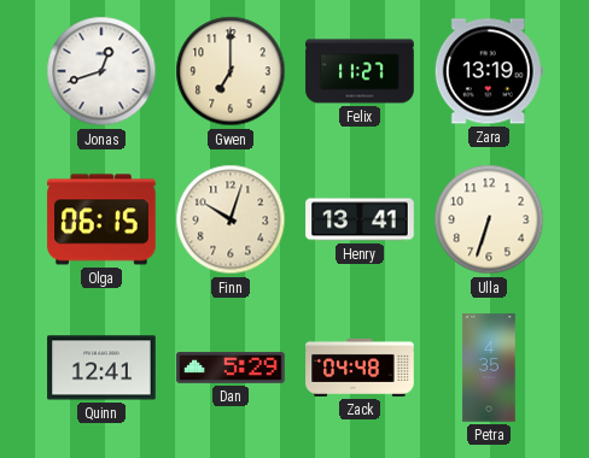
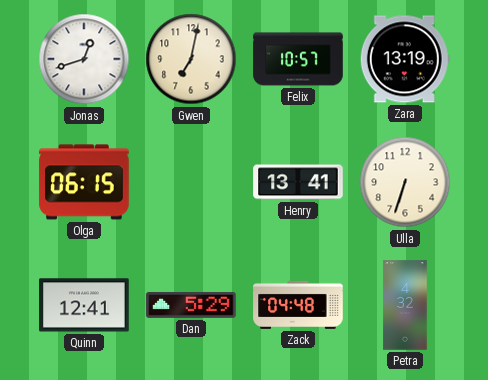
Gwen: 7:00 -> 7:02
Felix: 11:27 -> 10:57
Finn: 10:03 -> none
Petra: 4:35 -> 4:32
